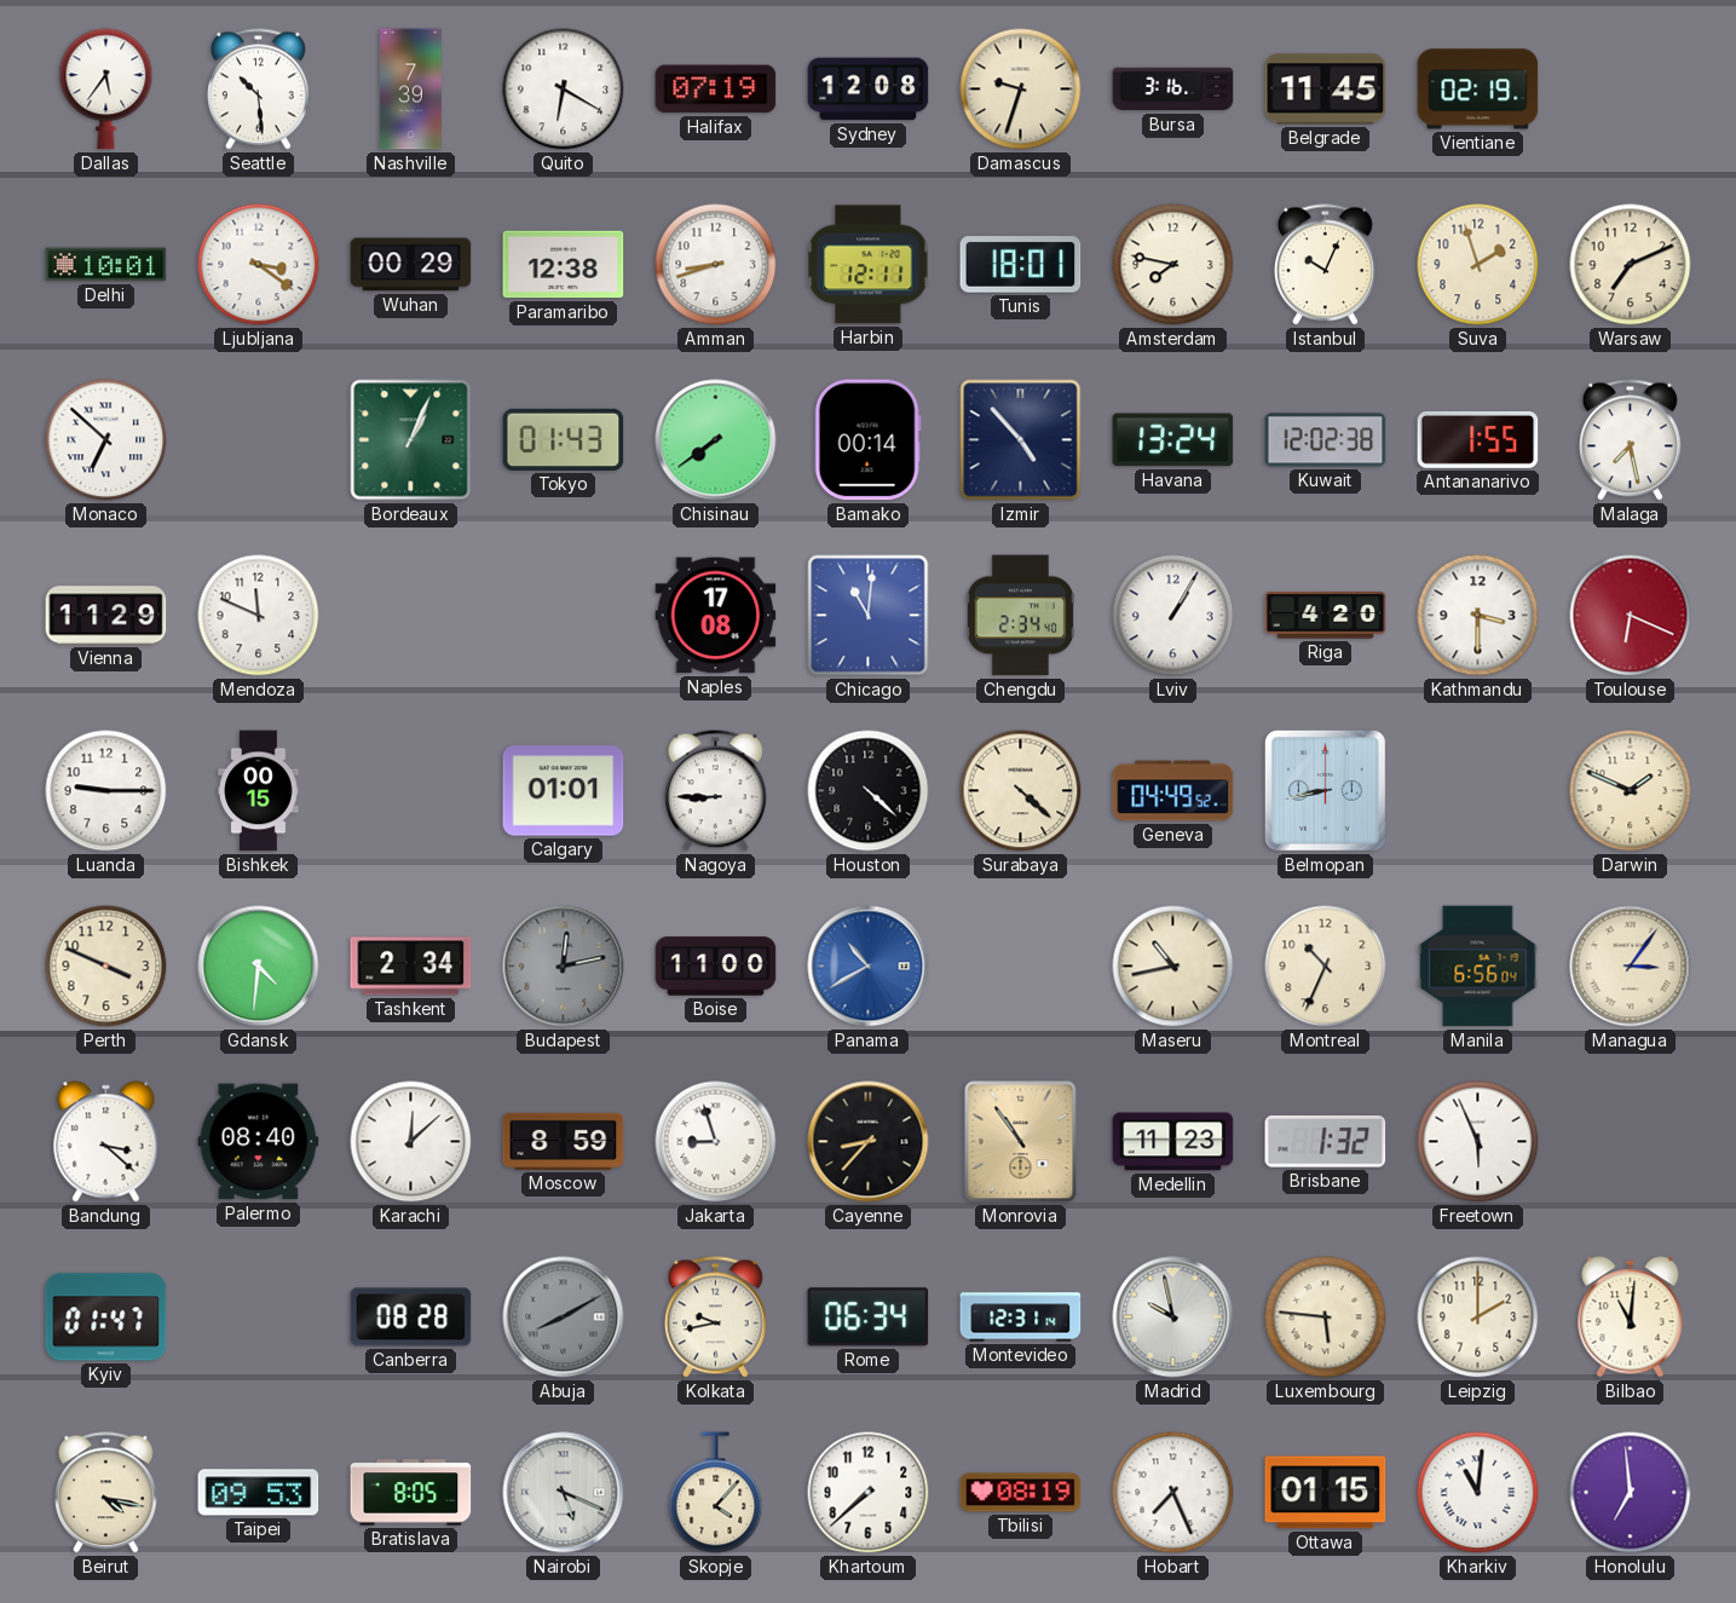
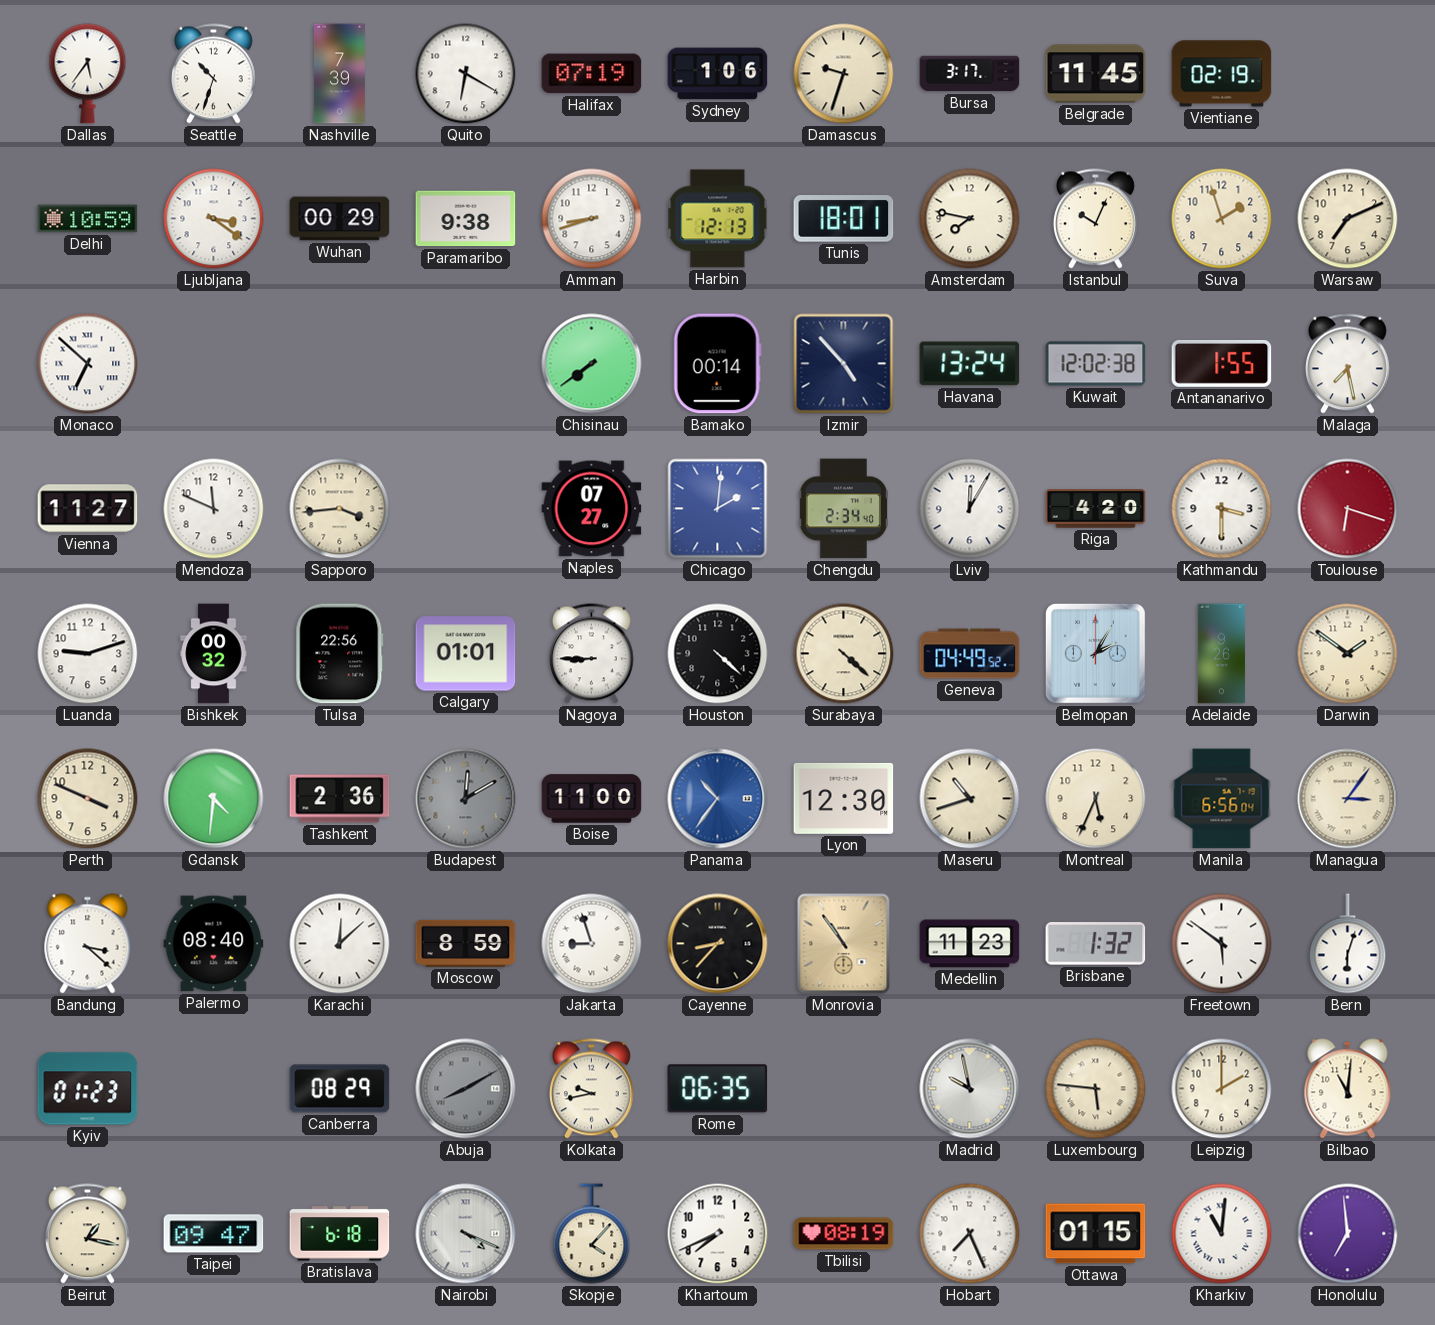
Seattle: 10:29 -> 10:33
Sydney: 12:08 -> 1:06
Bursa: 3:16 -> 3:17
Delhi: 10:01 -> 10:59
Paramaribo: 12:38 -> 9:38
Harbin: 12:11 -> 12:13
Bordeaux: 1:04 -> none
Tokyo: 01:43 -> none
Vienna: 11:29 -> 11:27
Sapporo: none -> 3:44
Naples: 17:08 -> 07:27
Chicago: 11:01 -> 2:01
Lviv: 1:05 -> 12:05
Toulouse: 6:19 -> 6:18
Luanda: 9:15 -> 9:12
Bishkek: 00:15 -> 00:32
Tulsa: none -> 22:56
Belmopan: 8:43 -> 2:05
Adelaide: none -> 9:26
Darwin: 1:49 -> 1:51
Tashkent: 2:34 -> 2:36
Budapest: 12:13 -> 12:10
Panama: 10:40 -> 10:36
Lyon: none -> 12:30
Maseru: 10:43 -> 10:42
Montreal: 10:34 -> 5:34
Freetown: 5:56 -> 5:51
Bern: none -> 6:03
Kyiv: 01:47 -> 01:23
Canberra: 08:28 -> 08:29
Rome: 06:34 -> 06:35
Montevideo: 12:31 -> none
Beirut: 4:17 -> 1:17
Taipei: 09:53 -> 09:47
Bratislava: 8:05 -> 6:18
Nairobi: 5:19 -> 4:19
Khartoum: 7:38 -> 7:41
